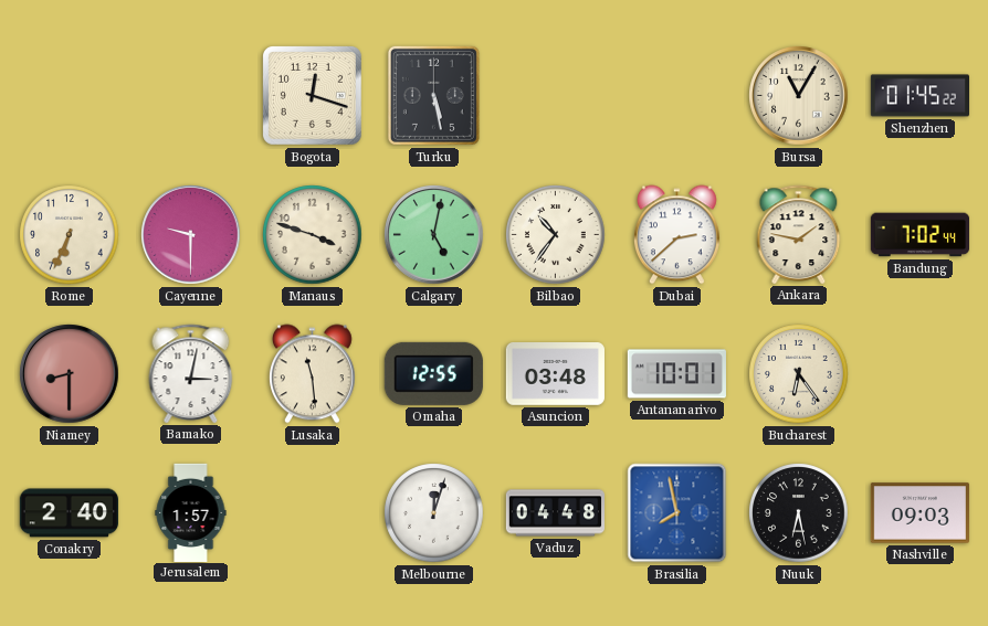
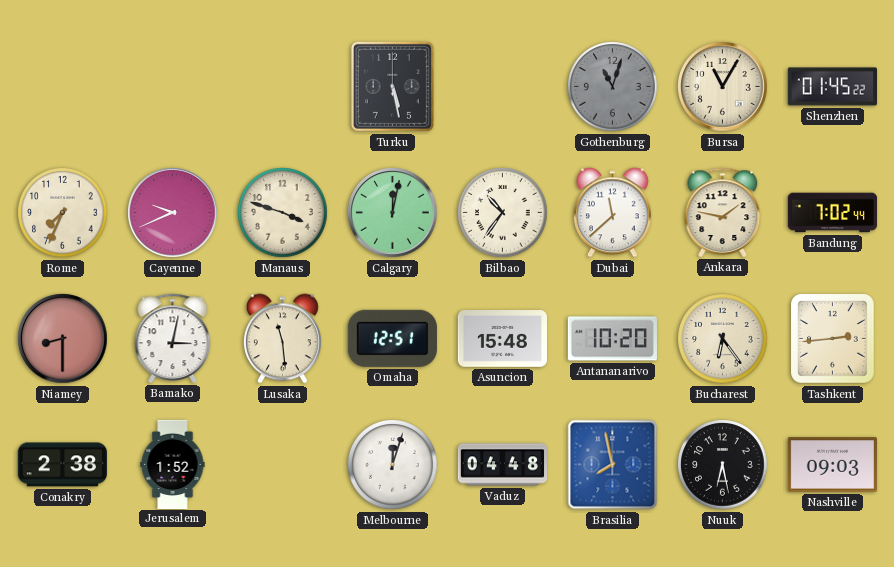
Bogota: 12:18 -> none
Gothenburg: none -> 11:03
Rome: 6:34 -> 7:34
Cayenne: 9:30 -> 9:41
Calgary: 5:02 -> 12:02
Dubai: 2:38 -> 11:38
Omaha: 12:55 -> 12:51
Asuncion: 03:48 -> 15:48
Antananarivo: 10:01 -> 10:20
Tashkent: none -> 2:44
Conakry: 2:40 -> 2:38
Jerusalem: 1:57 -> 1:52
